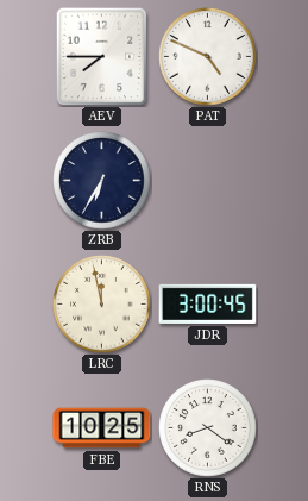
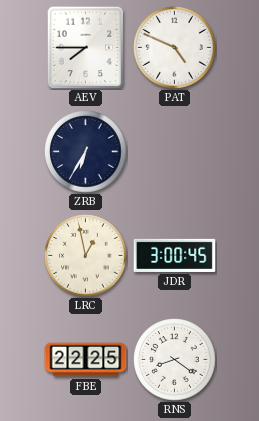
LRC: 11:58 -> 12:58
FBE: 10:25 -> 22:25
